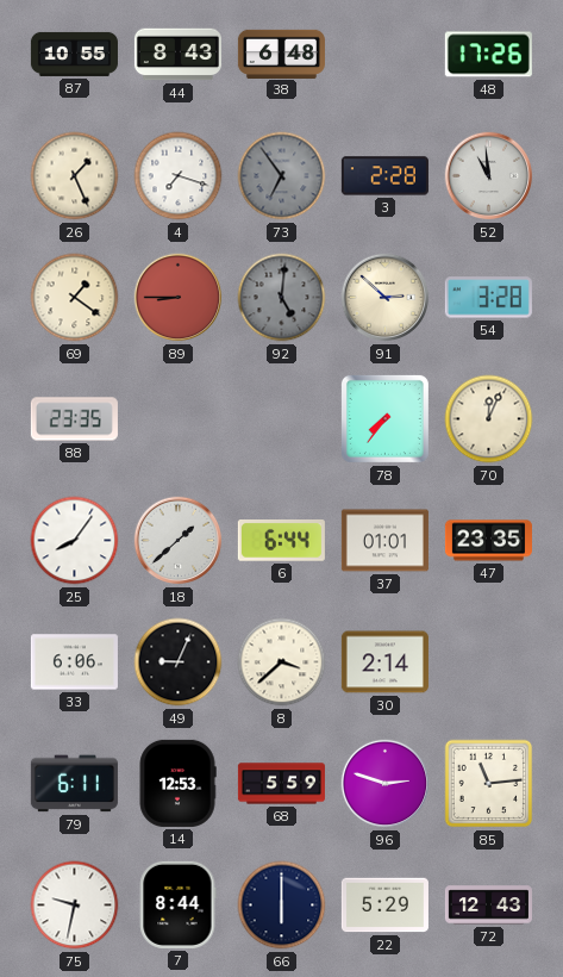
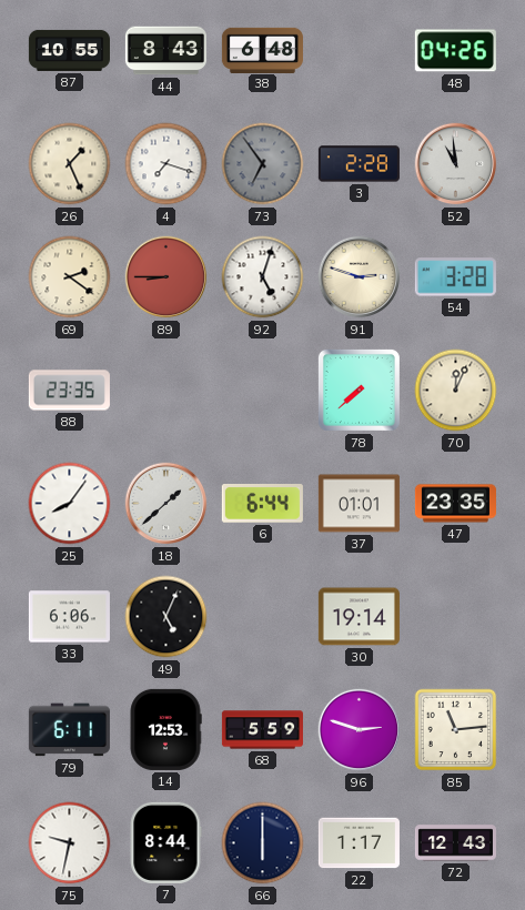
48: 17:26 -> 04:26
69: 1:21 -> 2:21
92: 5:01 -> 5:03
92 dial: grey -> white
91: 2:52 -> 2:48
78: 7:36 -> 7:38
49: 9:04 -> 5:04
8: 3:38 -> none
30: 2:14 -> 19:14
22: 5:29 -> 1:17
